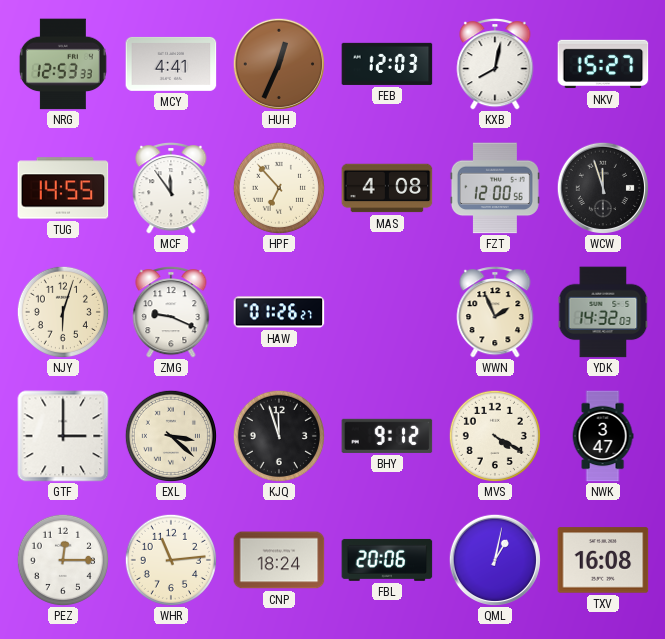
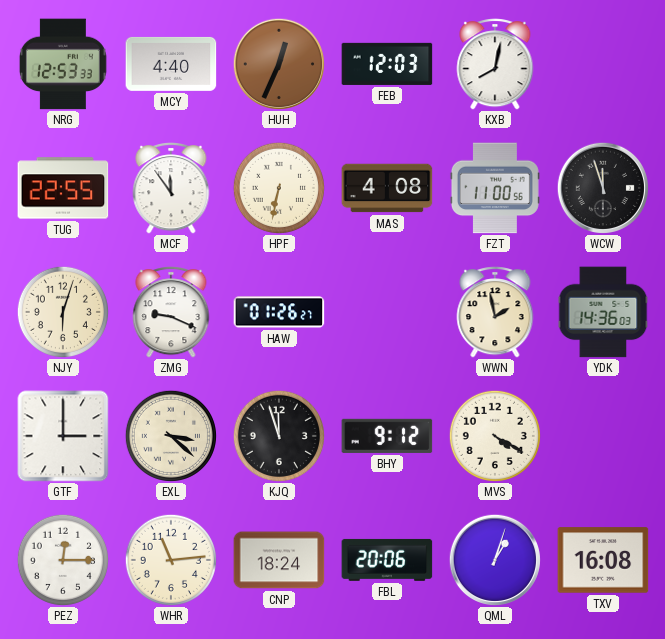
MCY: 4:41 -> 4:40
NKV: 15:27 -> none
TUG: 14:55 -> 22:55
HPF: 6:53 -> 6:32
FZT: 12:00 -> 11:00
WWN: 1:56 -> 1:58
YDK: 14:32 -> 14:36
NWK: 3:47 -> none
QML: 1:02 -> 1:03
